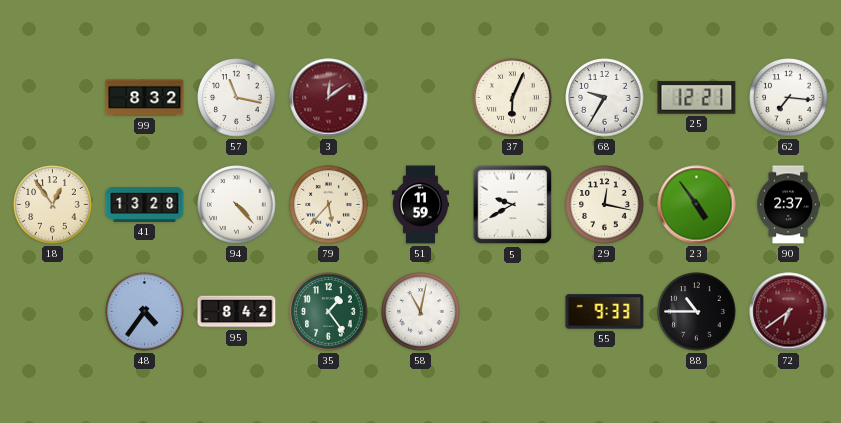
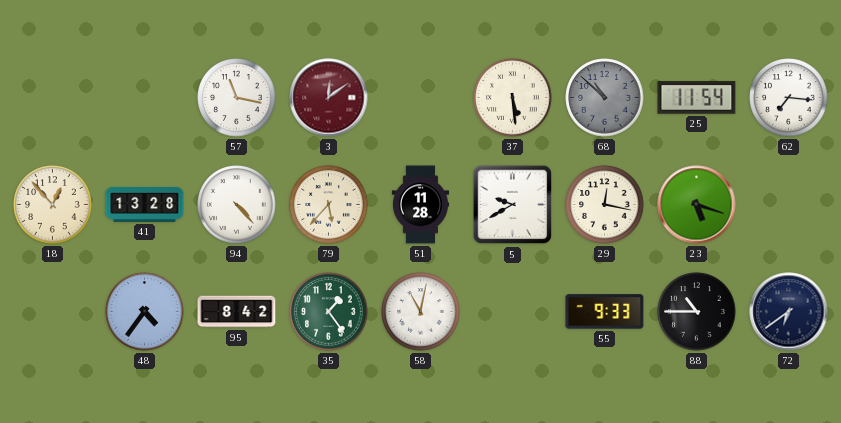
99: 8:32 -> none
37: 6:04 -> 5:29
68: 9:35 -> 10:52
68 dial: white -> grey
25: 12:21 -> 11:54
18: 12:54 -> 12:53
51: 11:59 -> 11:28
23: 4:54 -> 5:18
90: 2:37 -> none
72 dial: burgundy -> navy
